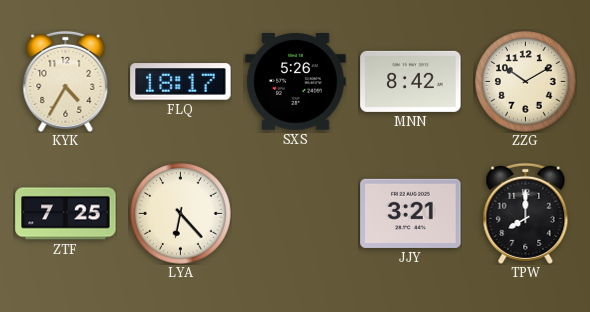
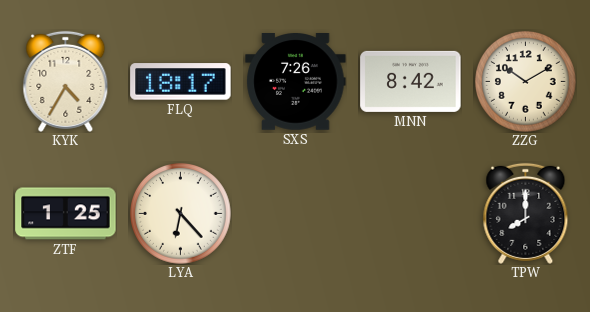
SXS: 5:26 -> 7:26
ZTF: 7:25 -> 1:25
JJY: 3:21 -> none
